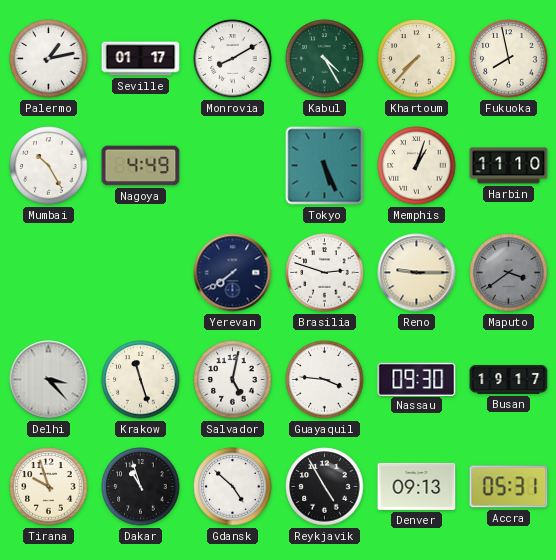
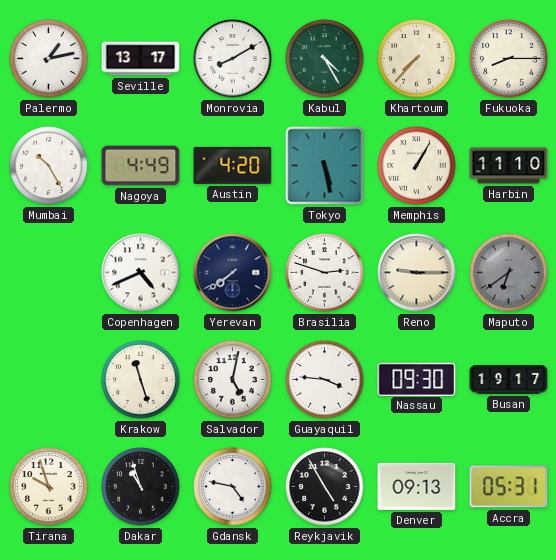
Seville: 01:17 -> 13:17
Fukuoka: 7:58 -> 8:15
Austin: none -> 4:20
Tokyo: 5:26 -> 5:28
Memphis: 1:03 -> 1:05
Copenhagen: none -> 4:41
Maputo: 3:39 -> 6:39
Delhi: 3:23 -> none
Gdansk: 4:52 -> 4:47
